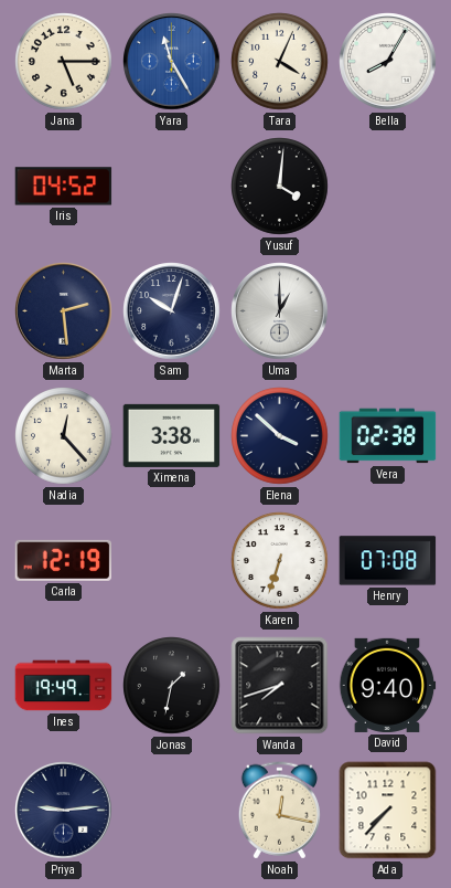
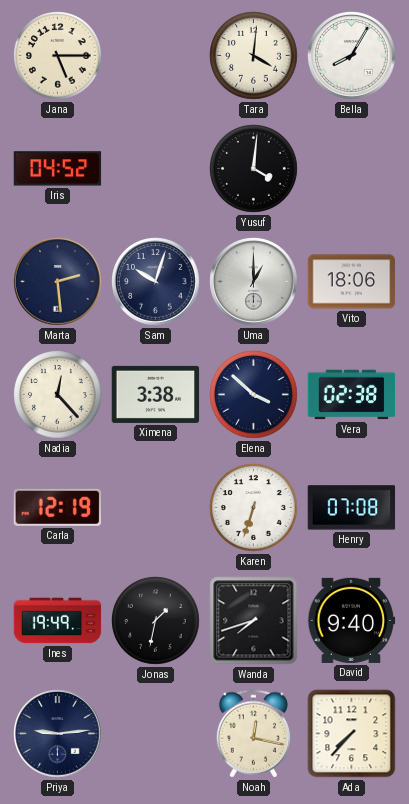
Yara: 11:25 -> none
Tara: 4:04 -> 4:01
Vito: none -> 18:06
